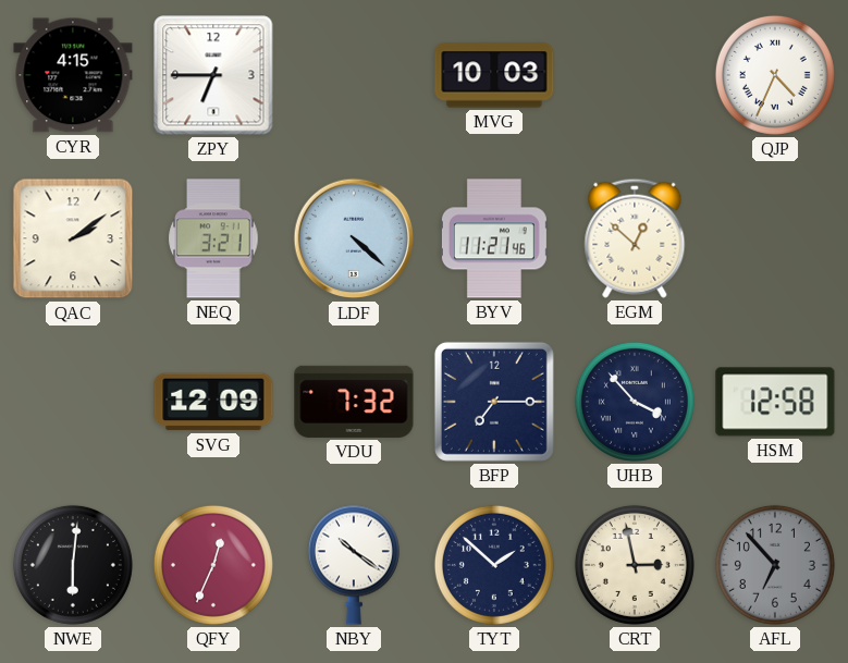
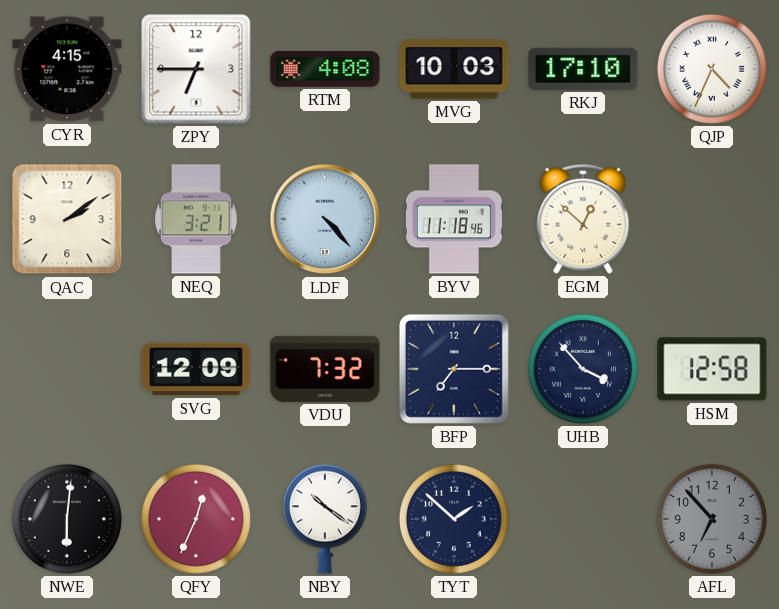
RTM: none -> 4:08
RKJ: none -> 17:10
LDF: 4:22 -> 4:23
BYV: 11:21 -> 11:18
CRT: 2:58 -> none
